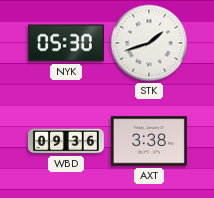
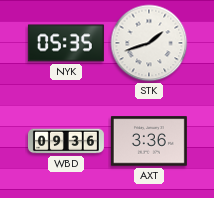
NYK: 05:30 -> 05:35
AXT: 3:38 -> 3:36
